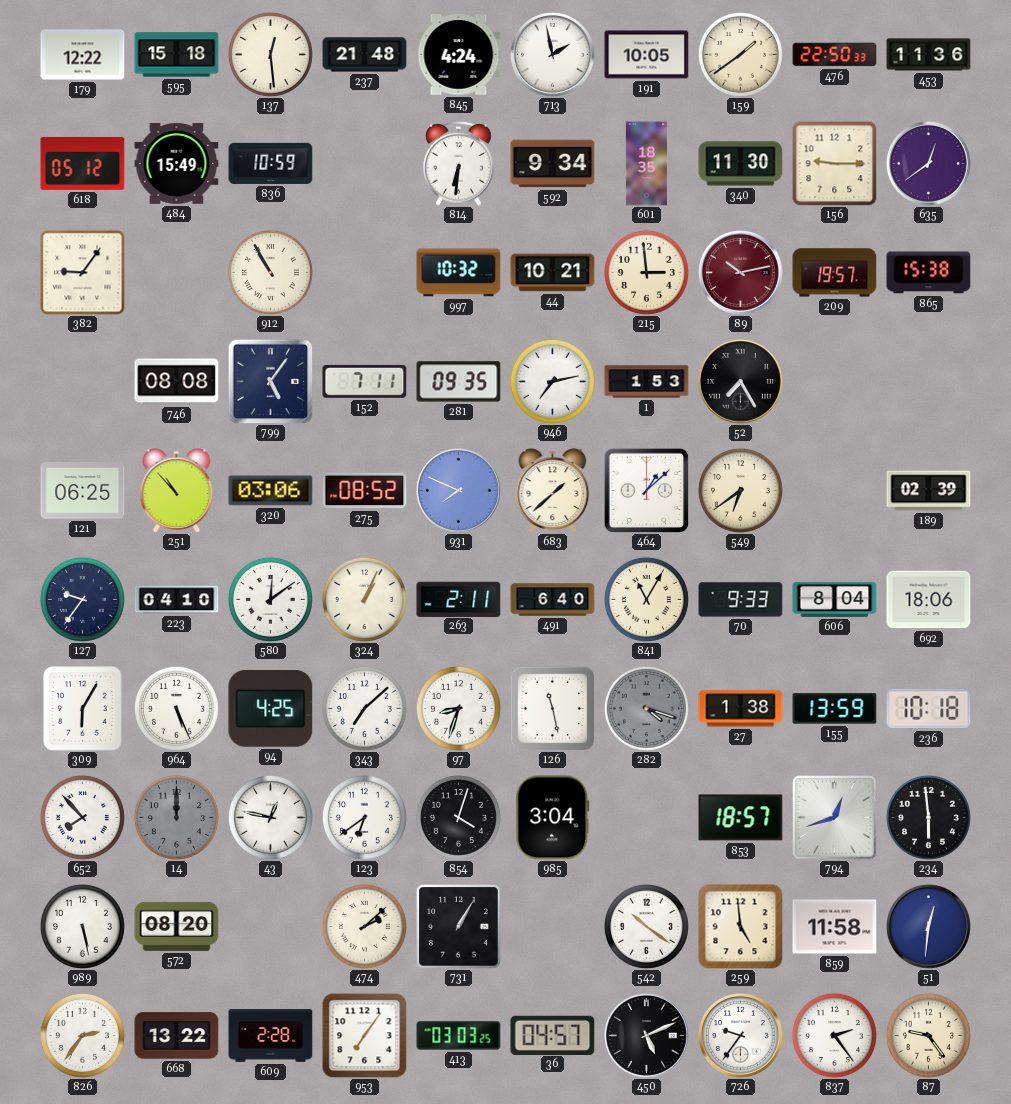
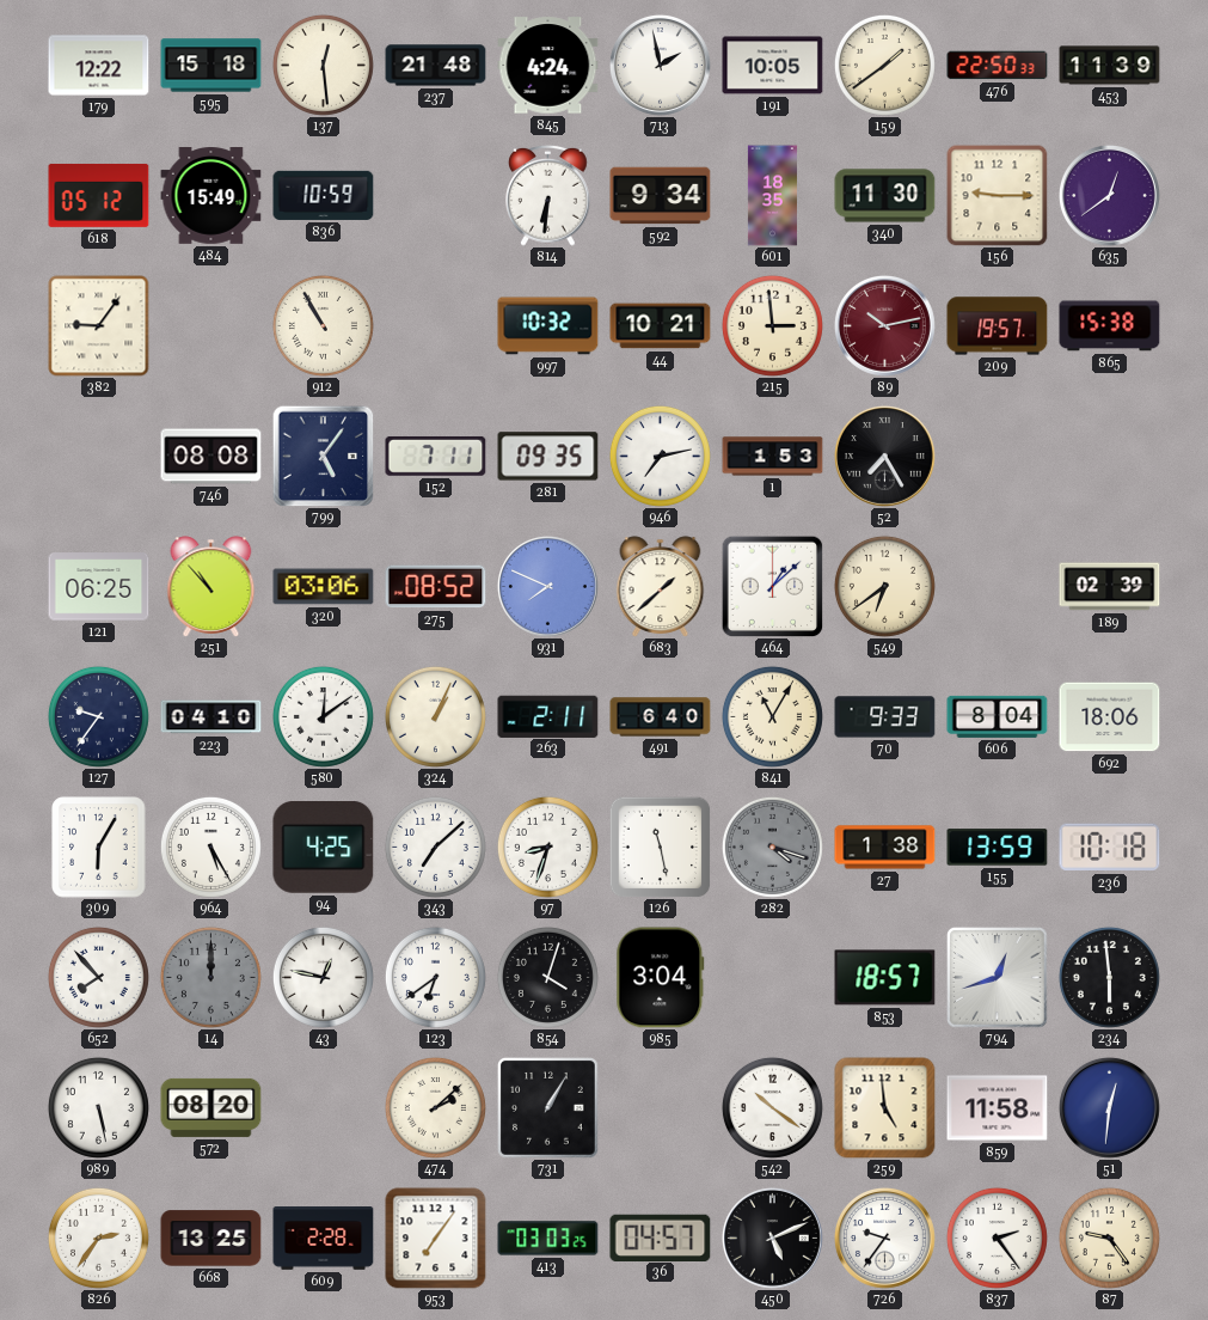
453: 11:36 -> 11:39
964: 5:26 -> 5:25
668: 13:22 -> 13:25
